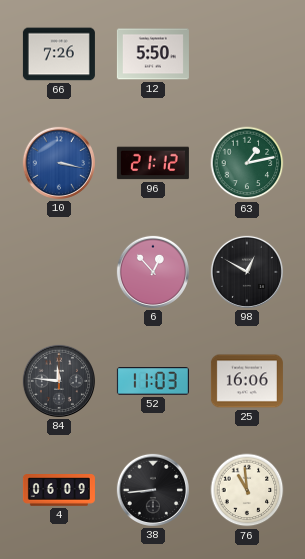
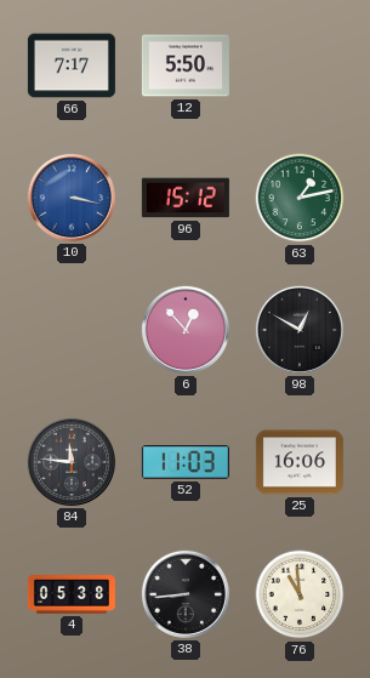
66: 7:26 -> 7:17
96: 21:12 -> 15:12
4: 06:09 -> 05:38
